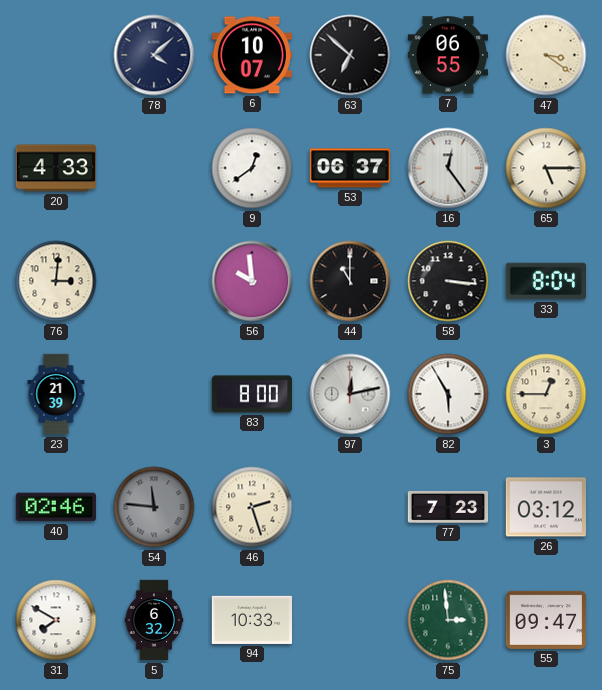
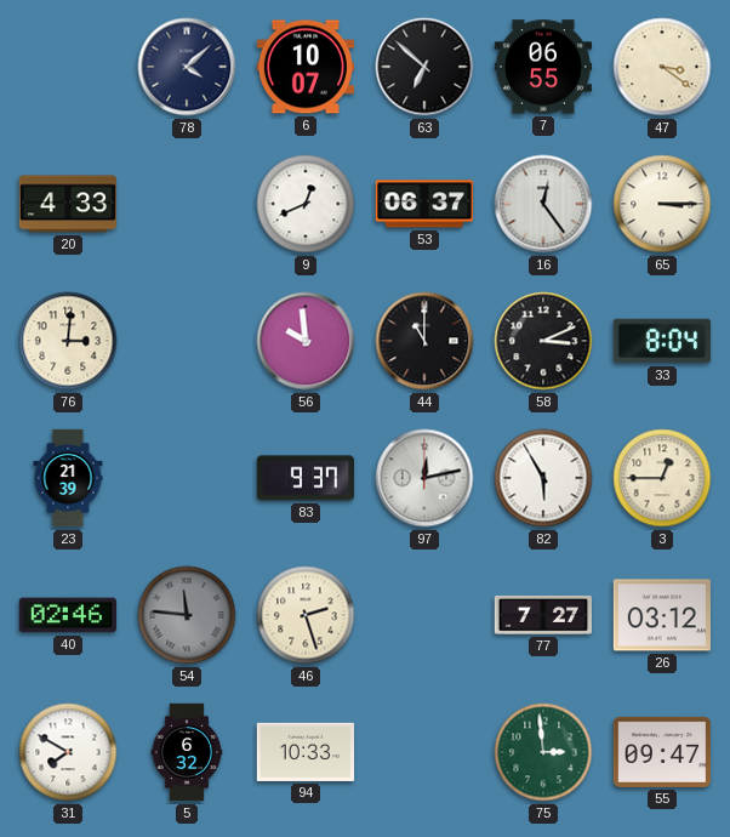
9: 12:39 -> 12:41
65: 5:15 -> 3:15
58: 3:16 -> 3:11
83: 8:00 -> 9:37
77: 7:23 -> 7:27
